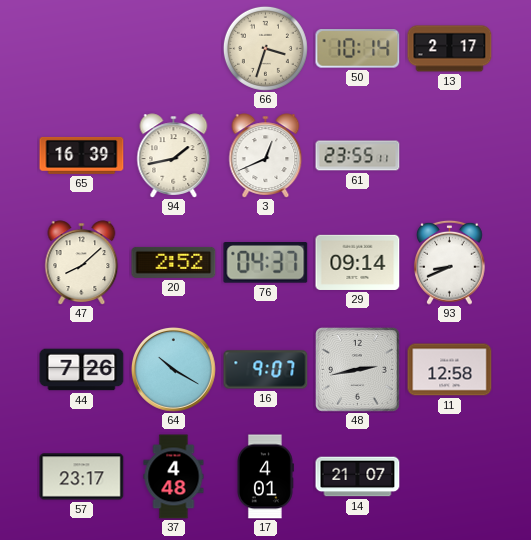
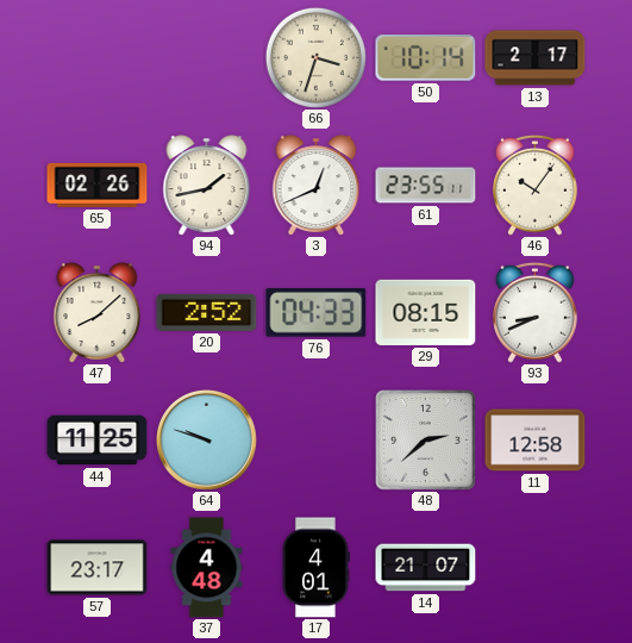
65: 16:39 -> 02:26
46: none -> 10:06
76: 04:37 -> 04:33
29: 09:14 -> 08:15
44: 7:26 -> 11:25
64: 10:20 -> 9:48
16: 9:07 -> none
48: 2:43 -> 2:38
